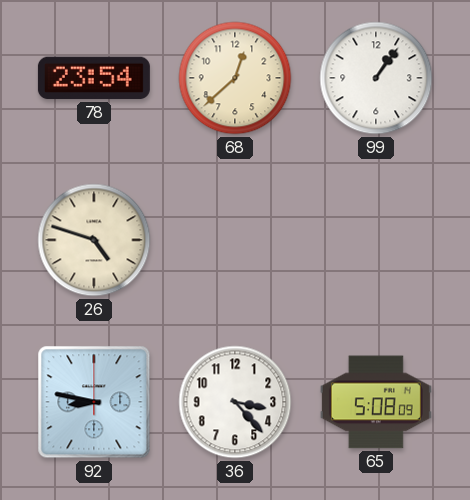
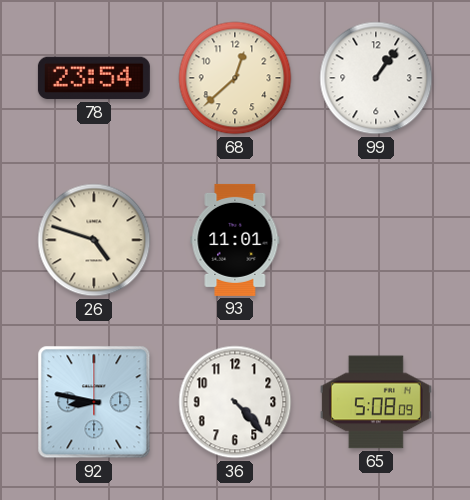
93: none -> 11:01
36: 3:23 -> 4:23
